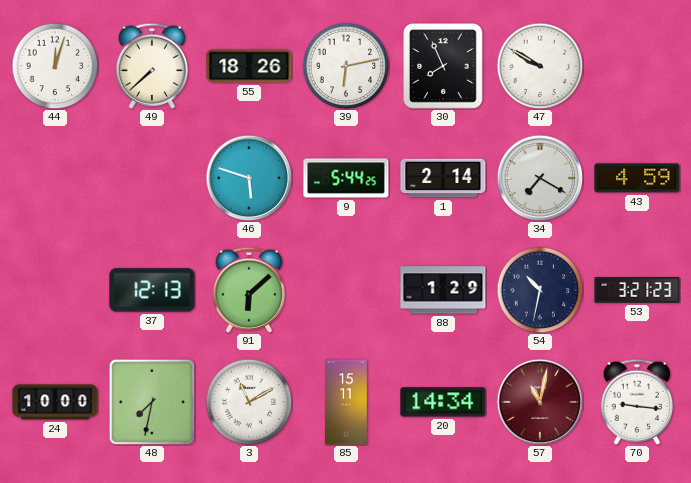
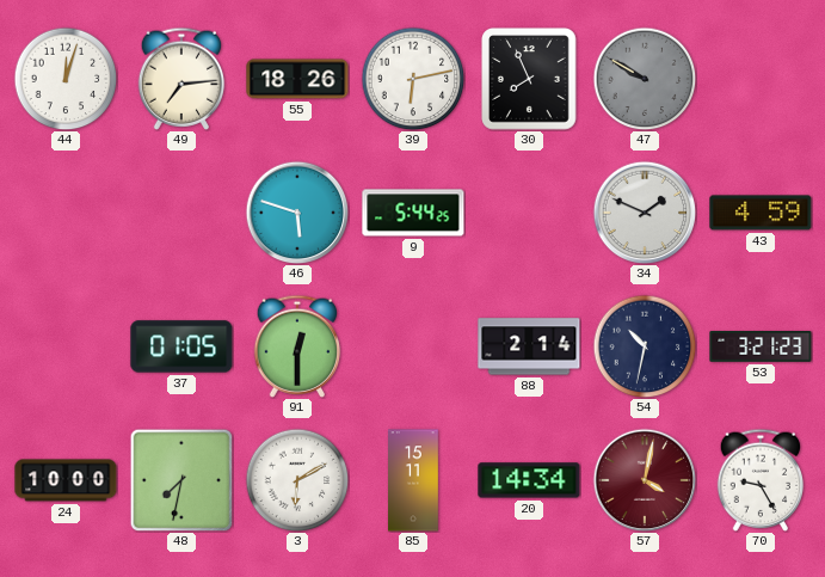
49: 7:38 -> 7:14
47 dial: white -> grey
1: 2:14 -> none
34: 7:20 -> 1:49
37: 12:13 -> 01:05
91: 6:08 -> 12:30
88: 1:29 -> 2:14
3: 11:10 -> 6:10
57: 11:02 -> 4:02
70: 9:16 -> 9:25
